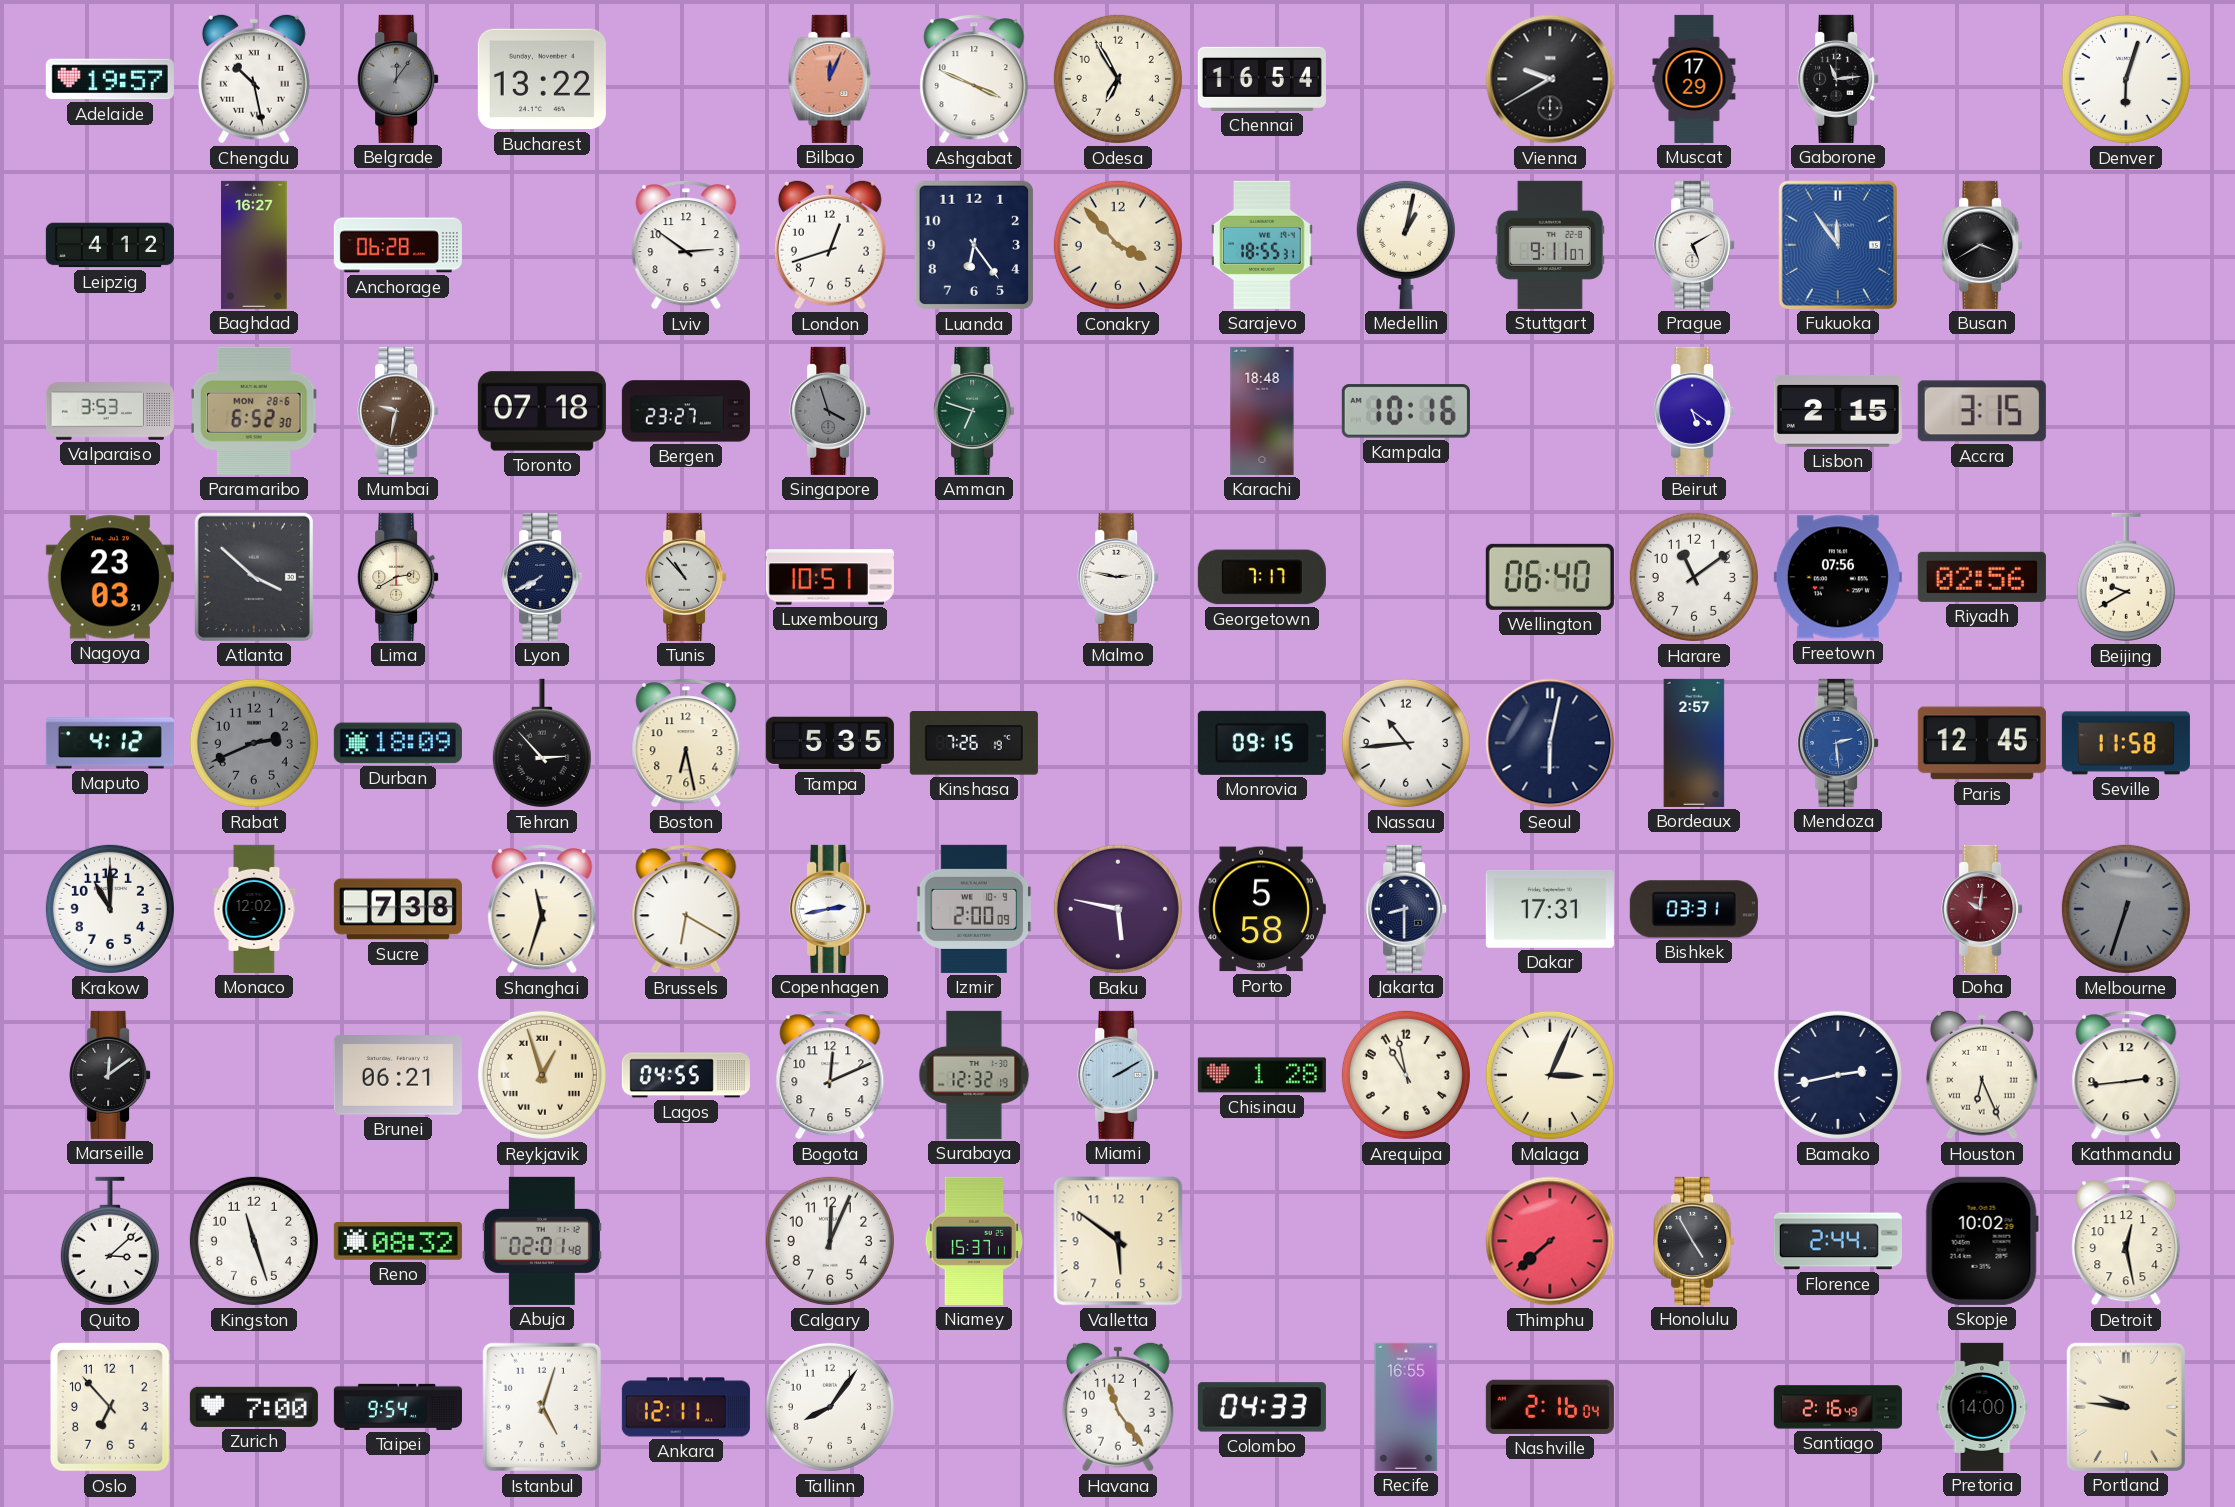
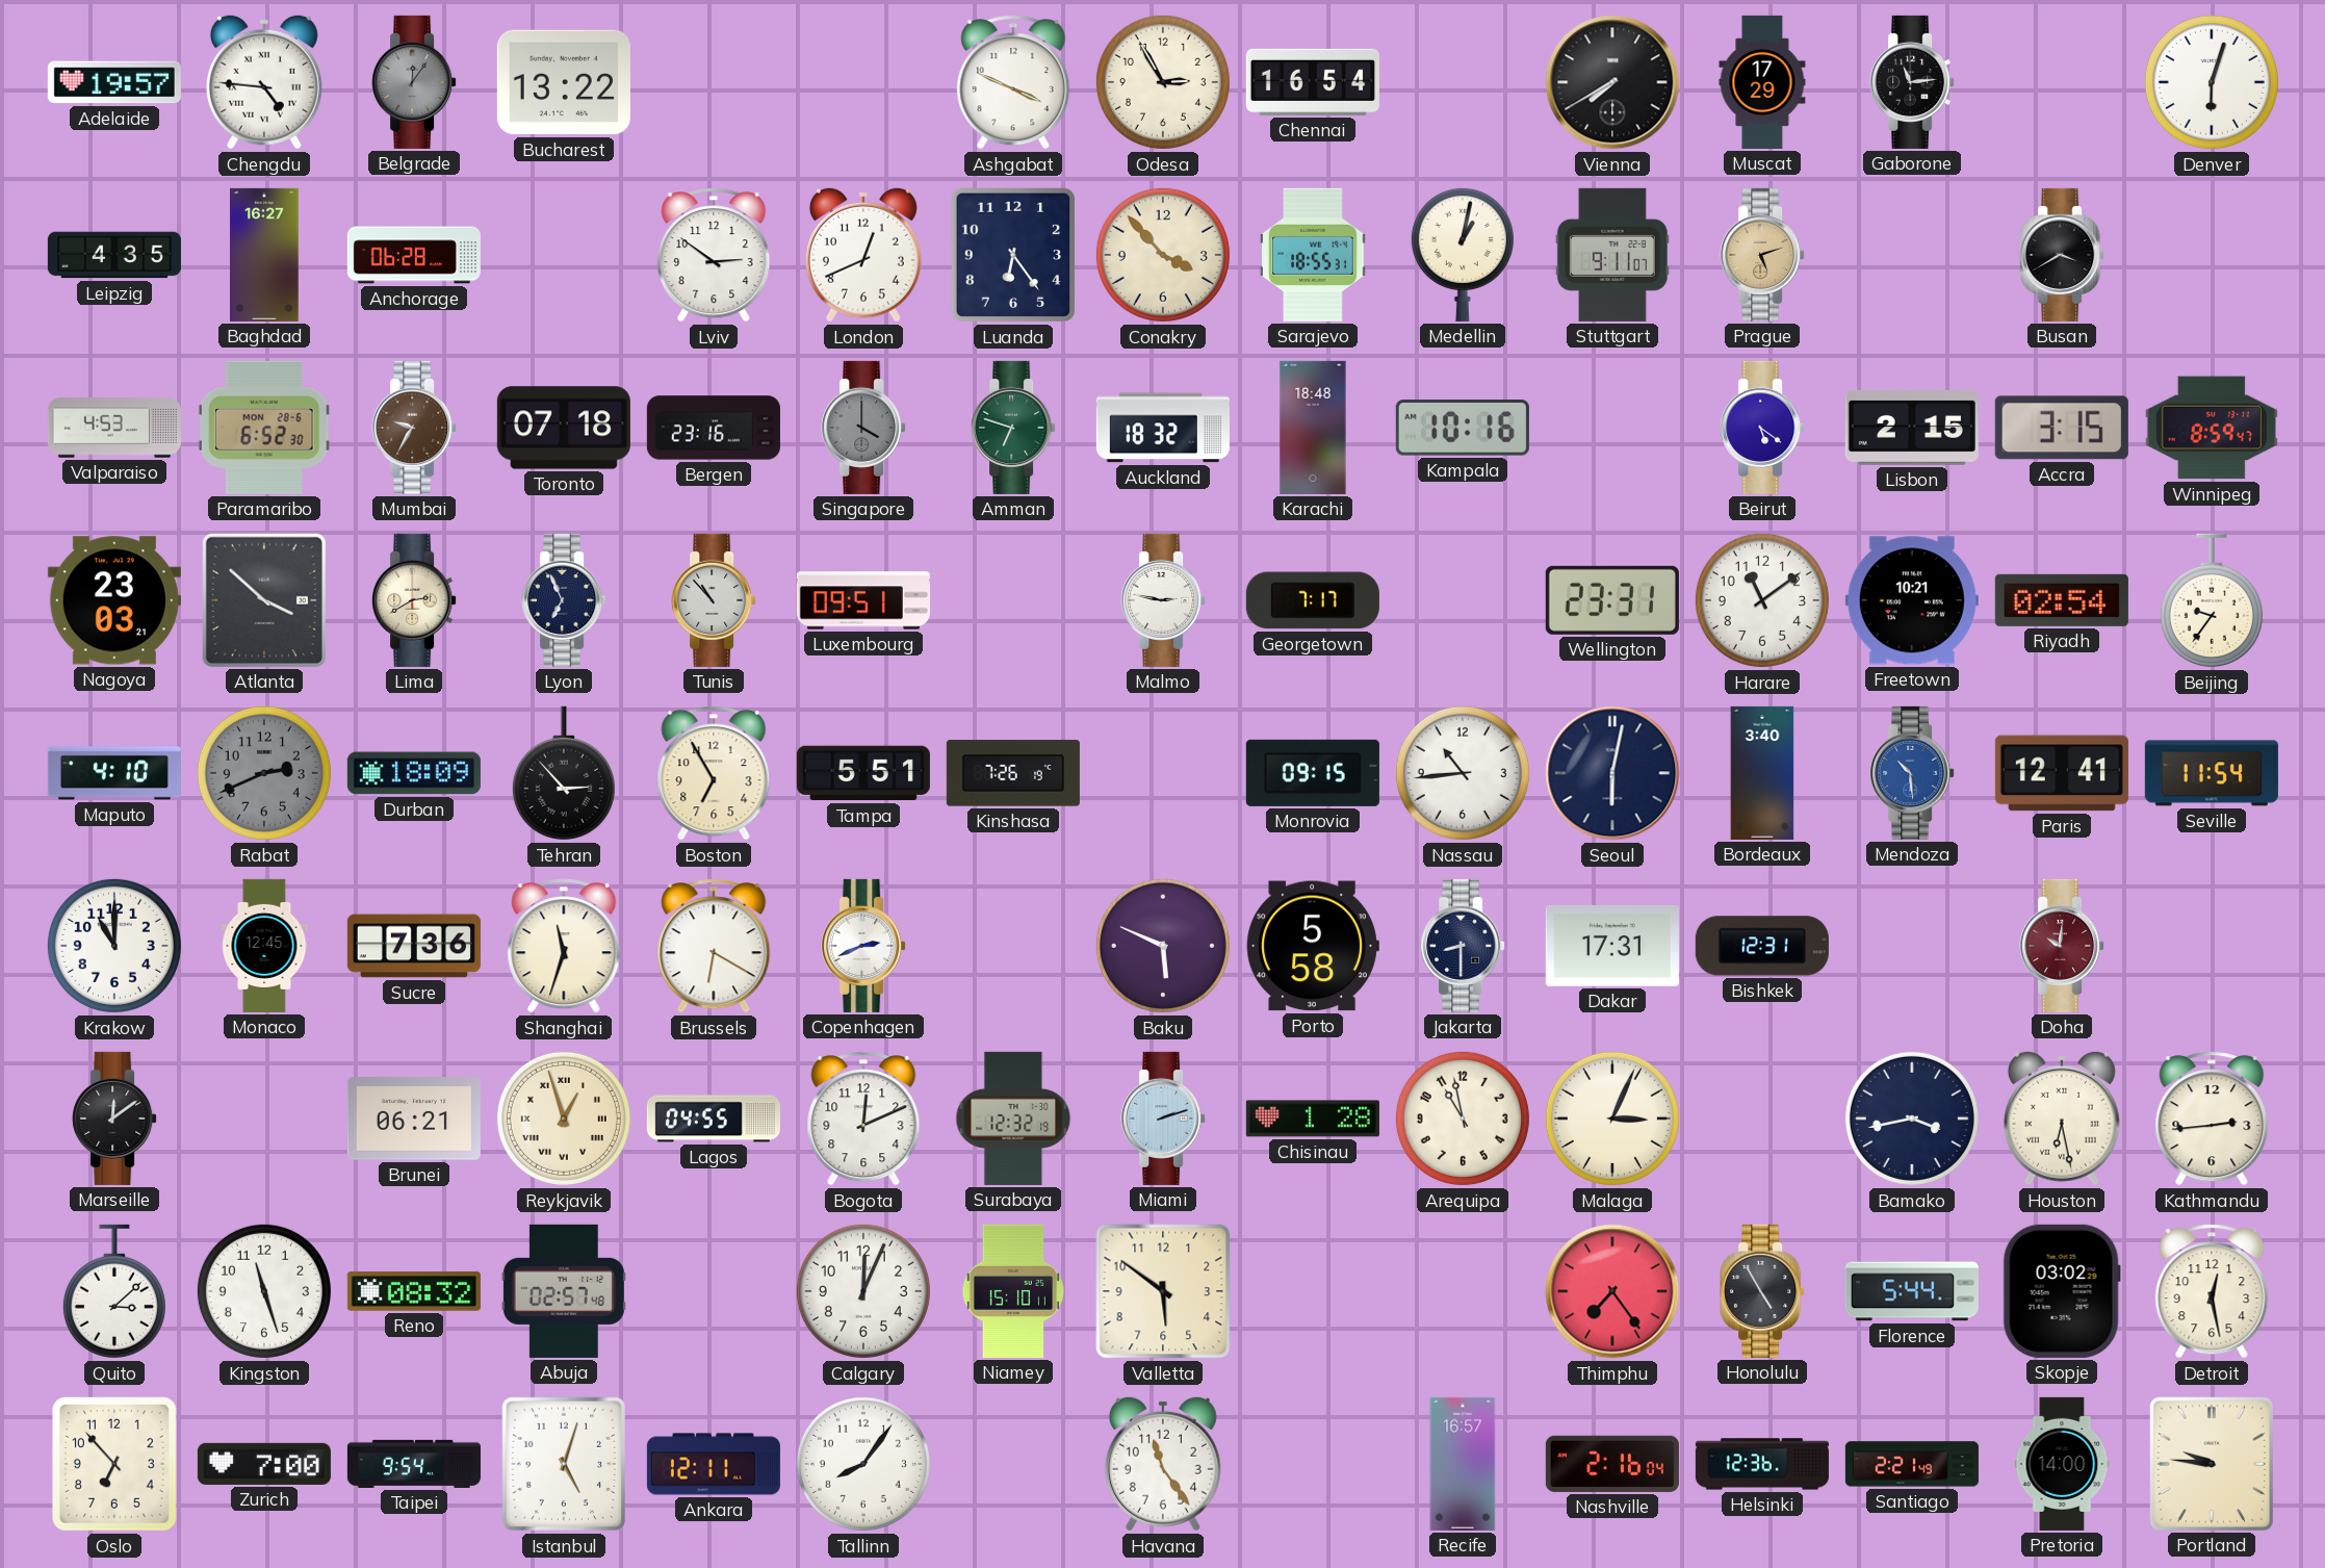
Chengdu: 10:28 -> 4:46
Bilbao: 12:04 -> none
Odesa: 6:55 -> 2:55
Vienna: 9:40 -> 7:40
Leipzig: 4:12 -> 4:35
London: 12:42 -> 12:41
Prague: 5:10 -> 5:12
Prague dial: white -> champagne
Fukuoka: 11:54 -> none
Valparaiso: 3:53 -> 4:53
Mumbai: 9:32 -> 9:35
Bergen: 23:27 -> 23:16
Singapore: 3:57 -> 4:00
Auckland: none -> 18:32
Winnipeg: none -> 8:59
Lyon: 7:40 -> 6:56
Luxembourg: 10:51 -> 09:51
Wellington: 06:40 -> 23:31
Freetown: 07:56 -> 10:21
Riyadh: 02:56 -> 02:54
Beijing: 9:40 -> 9:36
Maputo: 4:12 -> 4:10
Boston: 6:28 -> 6:55
Tampa: 5:35 -> 5:51
Bordeaux: 2:57 -> 3:40
Mendoza: 2:29 -> 10:29
Paris: 12:45 -> 12:41
Seville: 11:58 -> 11:54
Monaco: 12:02 -> 12:45
Sucre: 7:38 -> 7:36
Copenhagen: 2:43 -> 2:41
Izmir: 2:00 -> none
Baku: 5:47 -> 5:49
Bishkek: 03:31 -> 12:31
Melbourne: 6:33 -> none
Miami: 2:10 -> 2:12
Bamako: 2:43 -> 3:43
Houston: 6:26 -> 6:28
Abuja: 02:01 -> 02:57
Niamey: 15:37 -> 15:10
Thimphu: 7:38 -> 7:24
Florence: 2:44 -> 5:44
Skopje: 10:02 -> 03:02
Colombo: 04:33 -> none
Recife: 16:55 -> 16:57
Helsinki: none -> 12:36
Santiago: 2:16 -> 2:21
